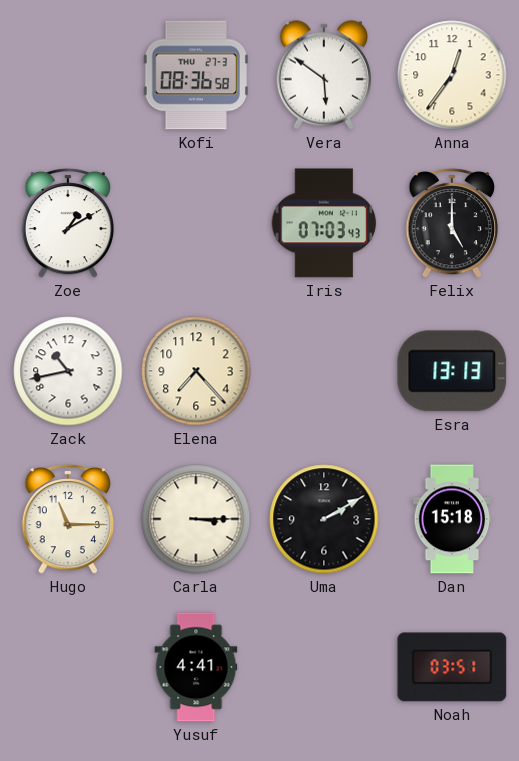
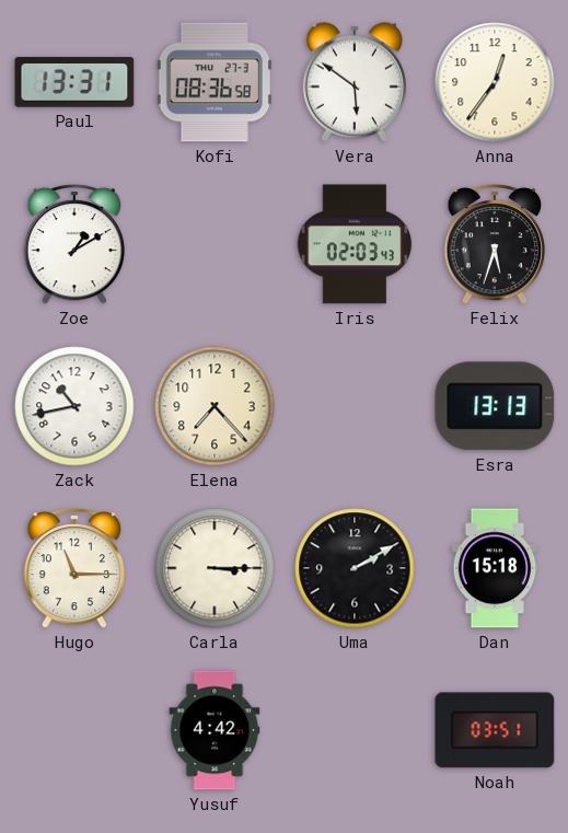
Paul: none -> 13:31
Iris: 07:03 -> 02:03
Felix: 5:00 -> 5:33
Yusuf: 4:41 -> 4:42
